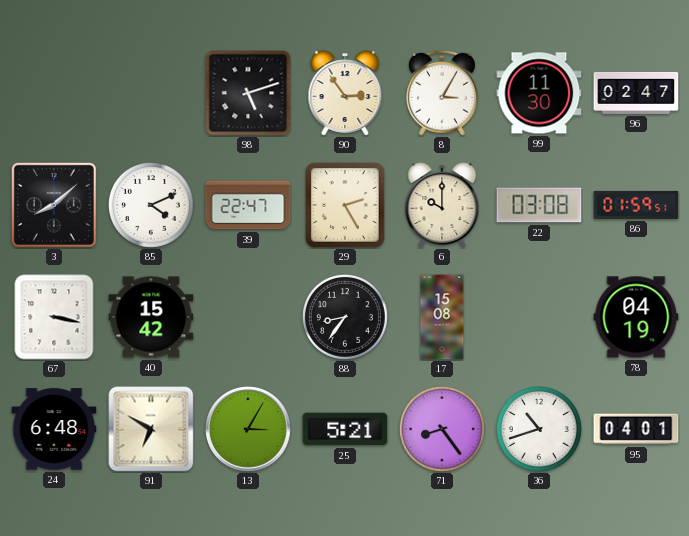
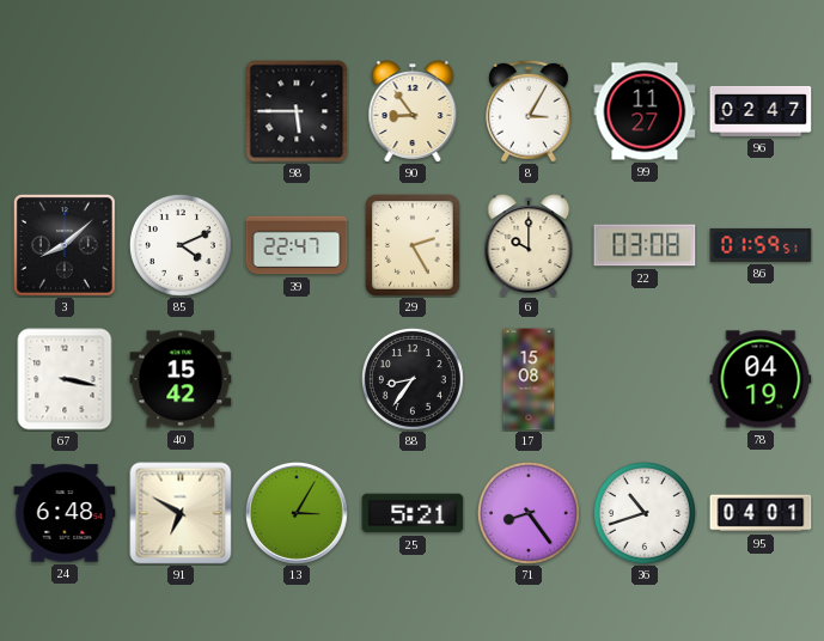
98: 5:12 -> 5:45
90: 2:54 -> 8:54
99: 11:30 -> 11:27
